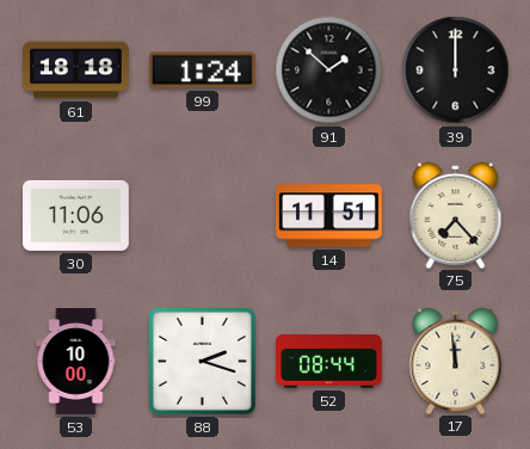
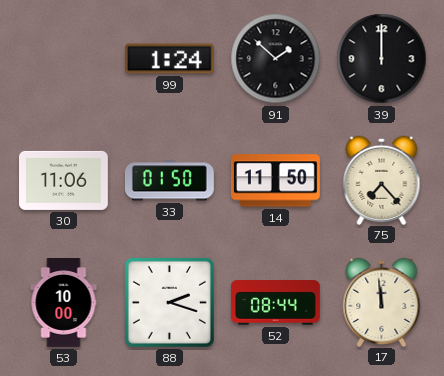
61: 18:18 -> none
33: none -> 01:50
14: 11:51 -> 11:50
